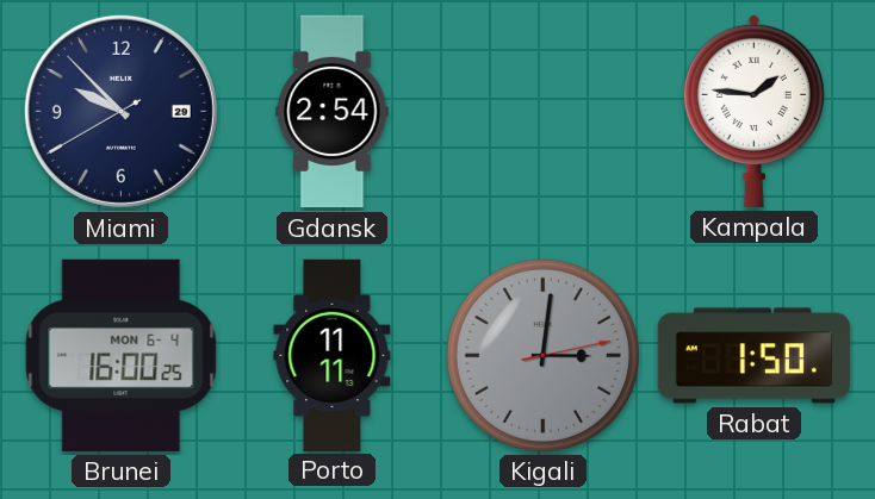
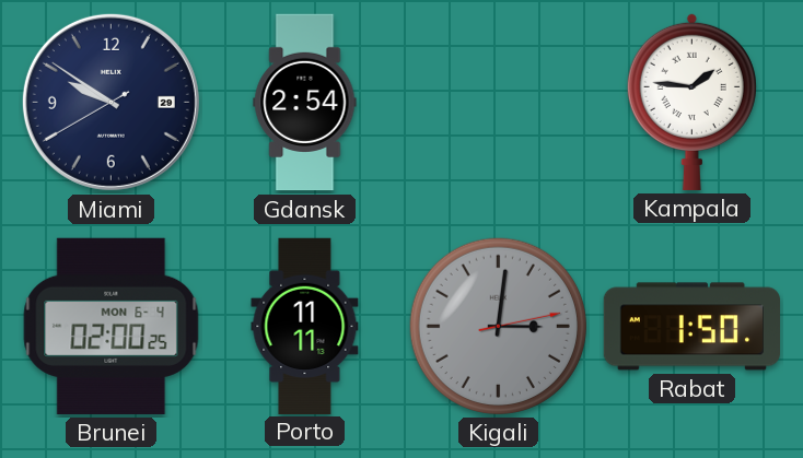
Miami: 9:52 -> 9:50
Brunei: 16:00 -> 02:00
